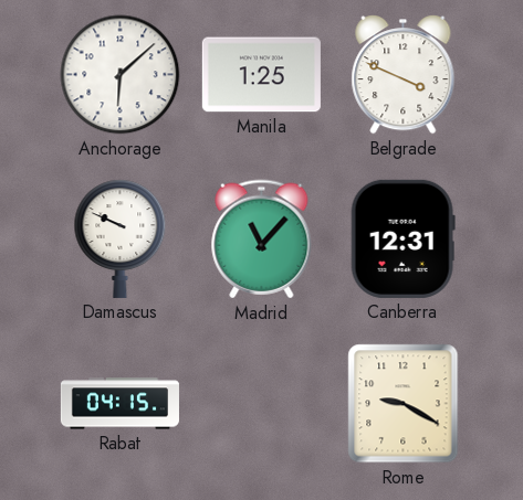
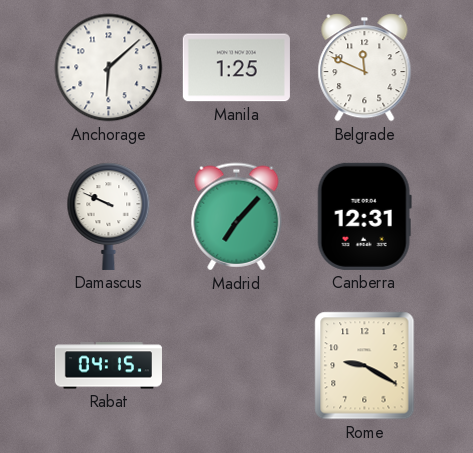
Belgrade: 3:49 -> 11:49
Madrid: 11:07 -> 7:07
